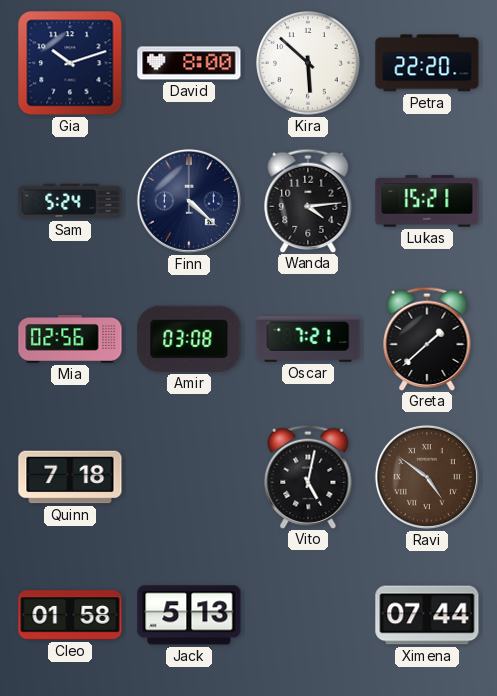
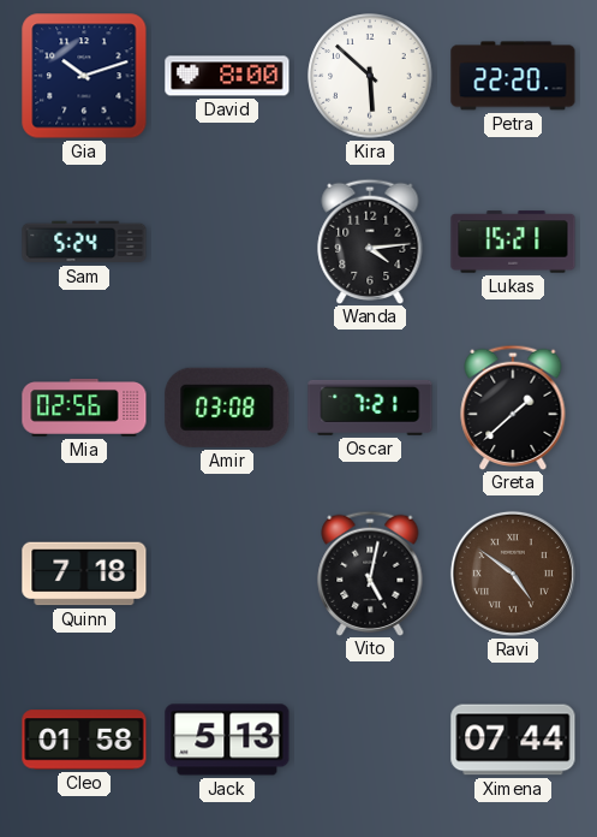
Finn: 4:22 -> none
